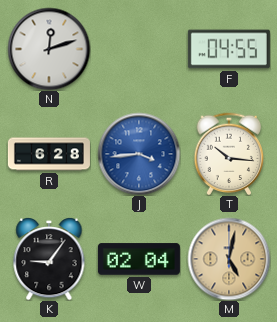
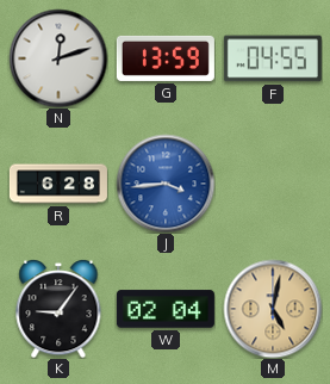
G: none -> 13:59
T: 10:16 -> none
